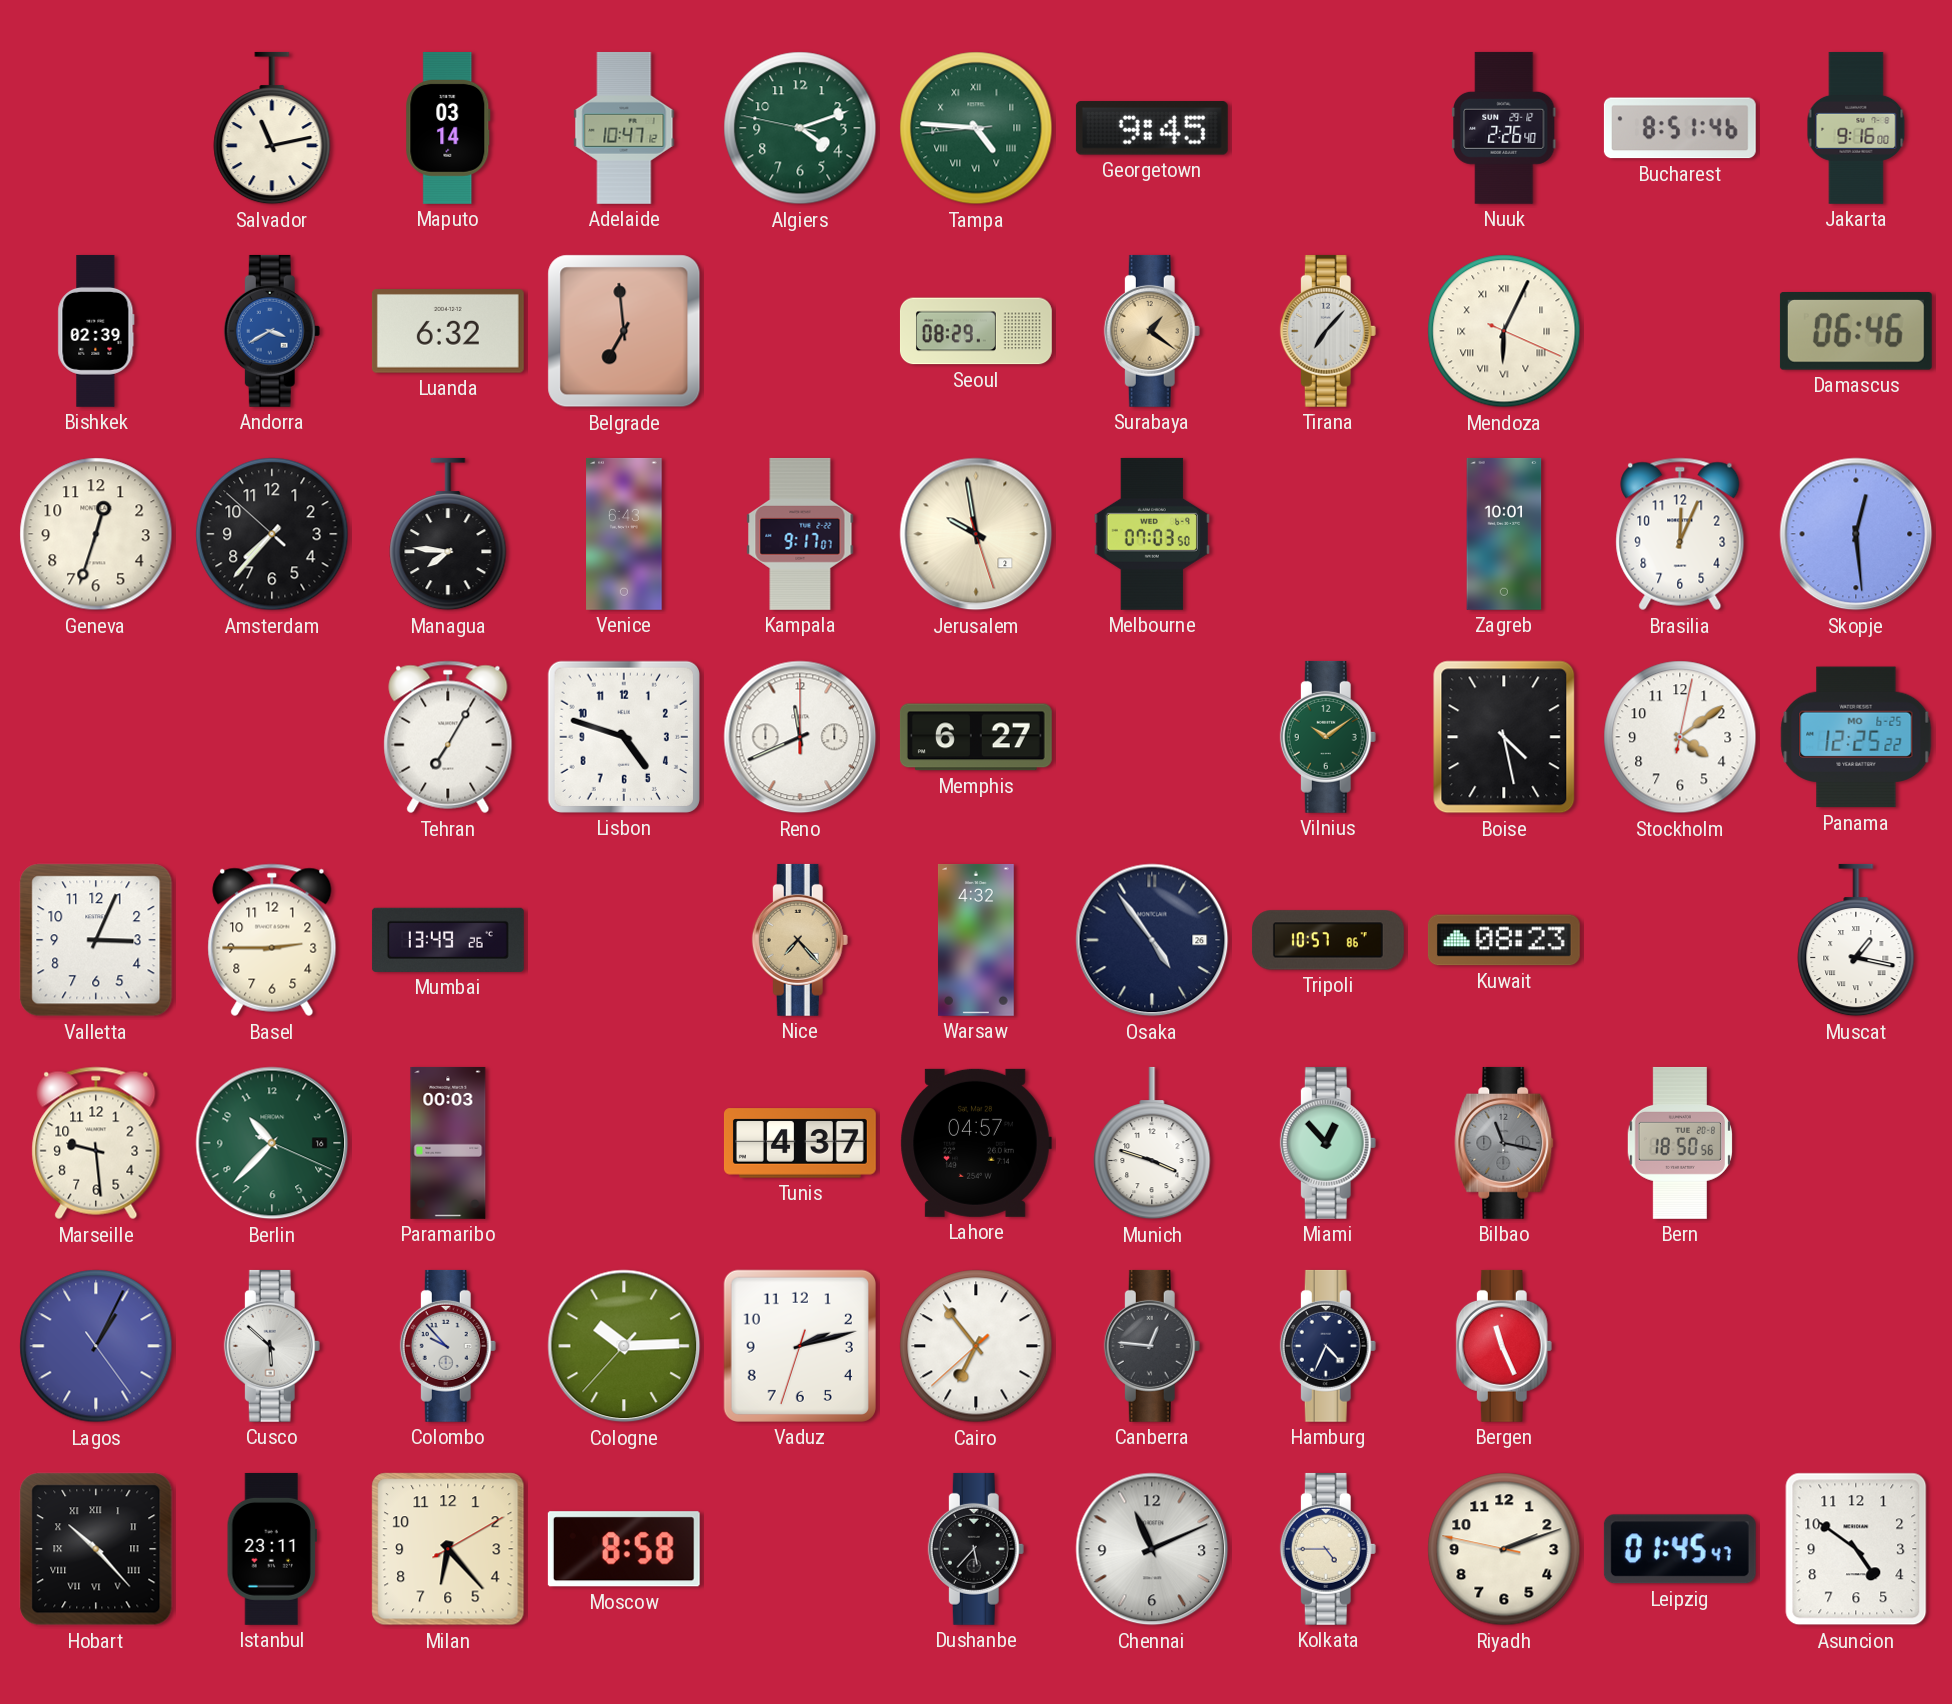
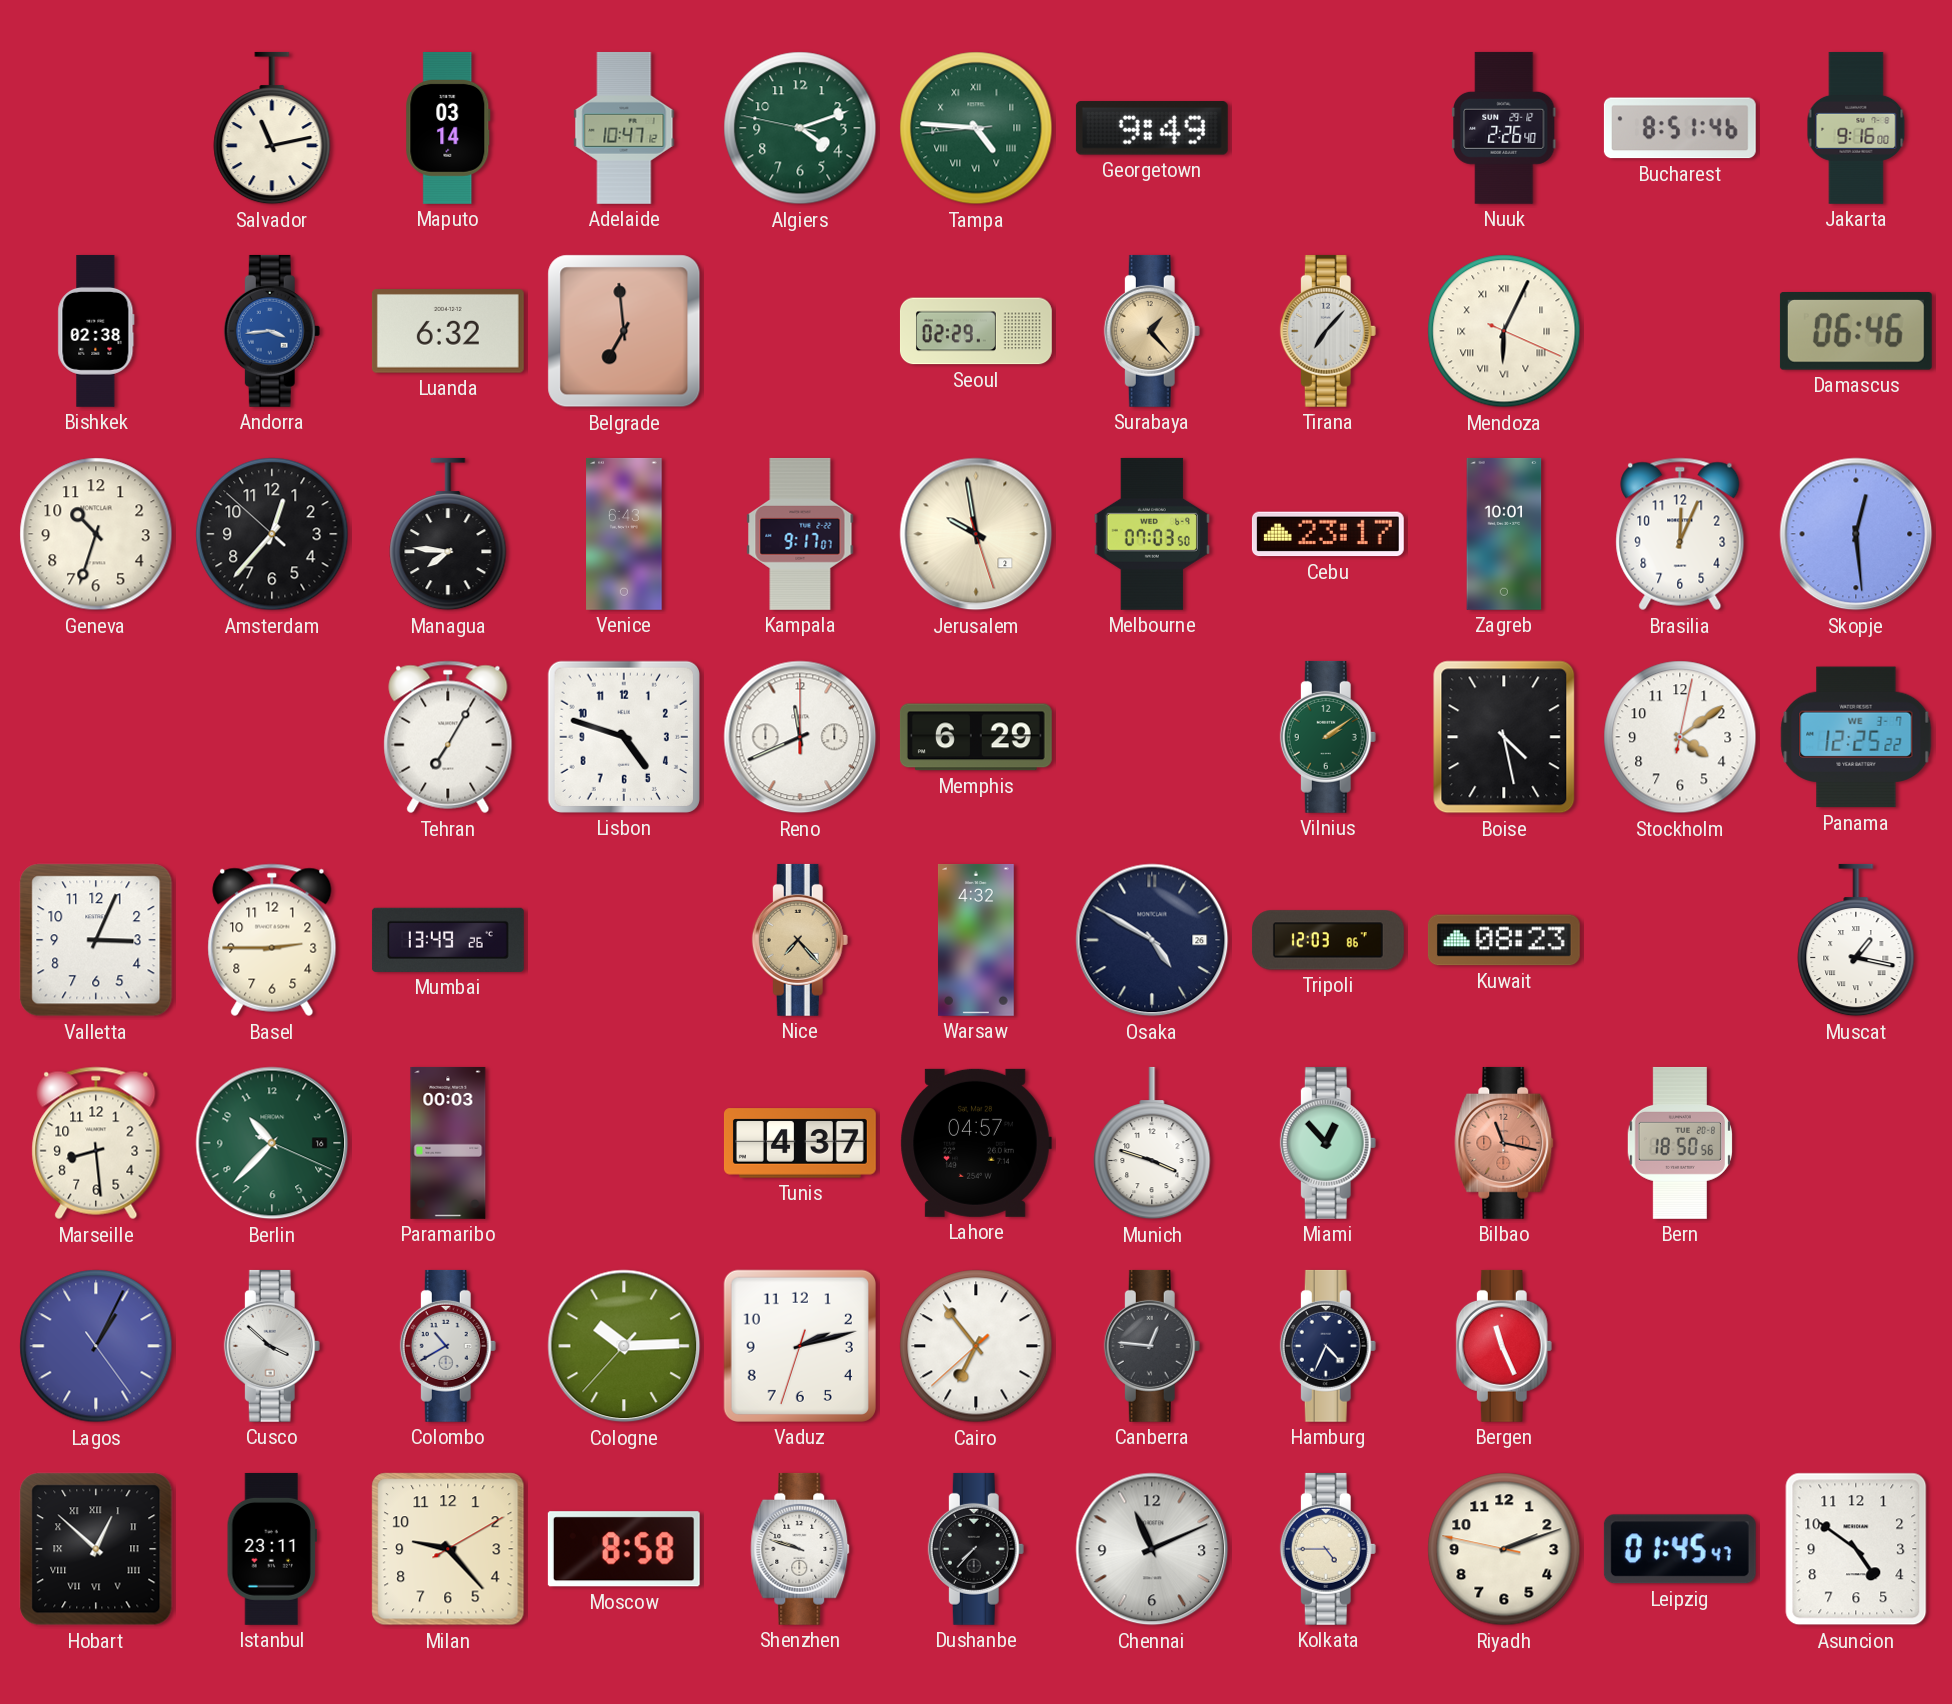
Georgetown: 9:45 -> 9:49
Bishkek: 02:39 -> 02:38
Andorra: 3:40 -> 3:44
Seoul: 08:29 -> 02:29
Surabaya: 1:21 -> 1:23
Geneva: 12:33 -> 10:33
Amsterdam: 7:36 -> 12:36
Cebu: none -> 23:17
Memphis: 6:27 -> 6:29
Vilnius: 10:09 -> 2:09
Panama date: MO 6-25 -> WE 3-7
Osaka: 4:54 -> 4:50
Tripoli: 10:57 -> 12:03
Marseille: 9:29 -> 8:29
Bilbao dial: grey -> salmon
Cusco: 5:52 -> 3:52
Colombo: 9:53 -> 10:40
Hobart: 10:23 -> 12:52
Milan: 6:23 -> 9:23
Shenzhen: none -> 9:48
Dushanbe: 5:37 -> 7:37
